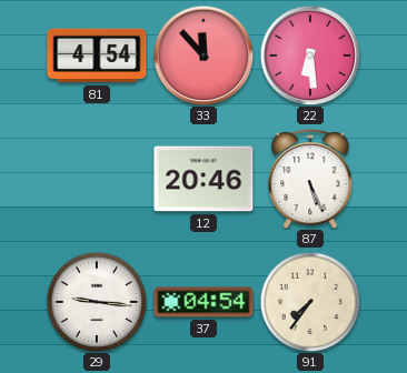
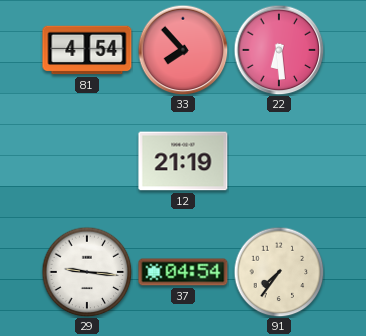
33: 11:53 -> 7:53
12: 20:46 -> 21:19
87: 5:26 -> none
